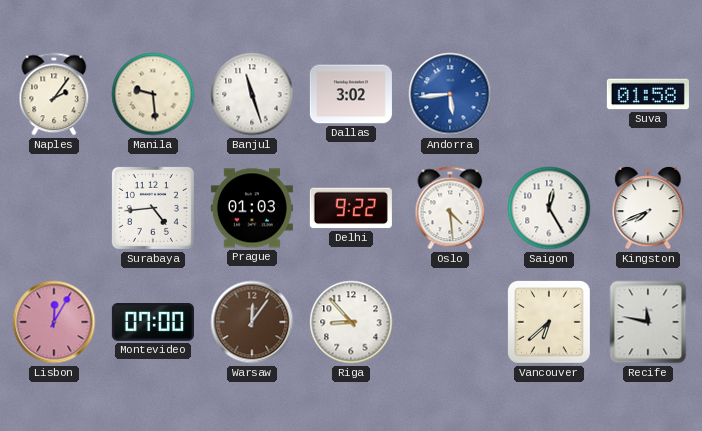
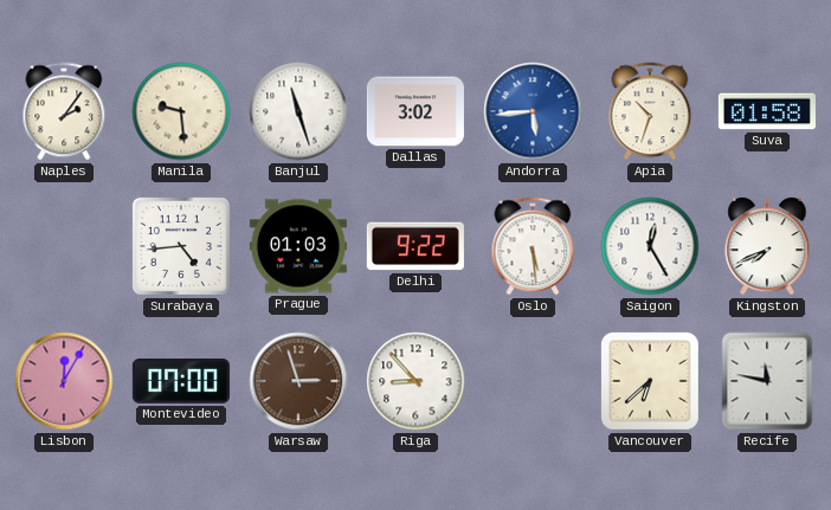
Apia: none -> 10:33
Oslo: 4:29 -> 5:29
Warsaw: 12:06 -> 2:57
